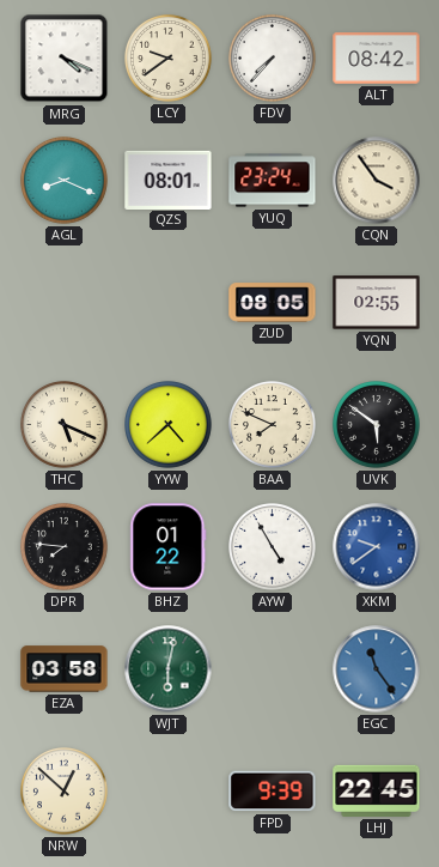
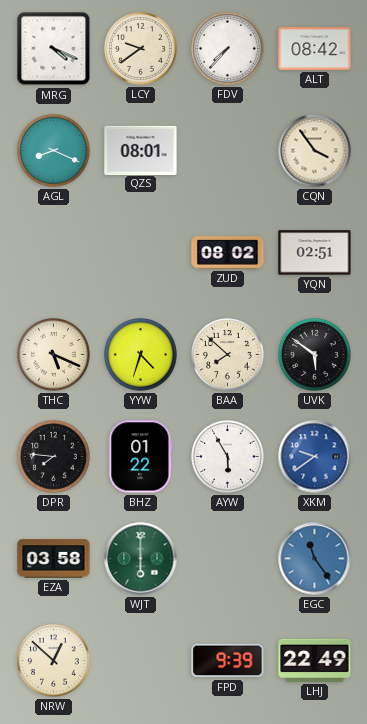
YUQ: 23:24 -> none
ZUD: 08:05 -> 08:02
YQN: 02:55 -> 02:51
YYW: 4:38 -> 4:33
BAA: 7:49 -> 7:52
AYW: 4:55 -> 5:55
WJT: 6:02 -> 6:00
LHJ: 22:45 -> 22:49
